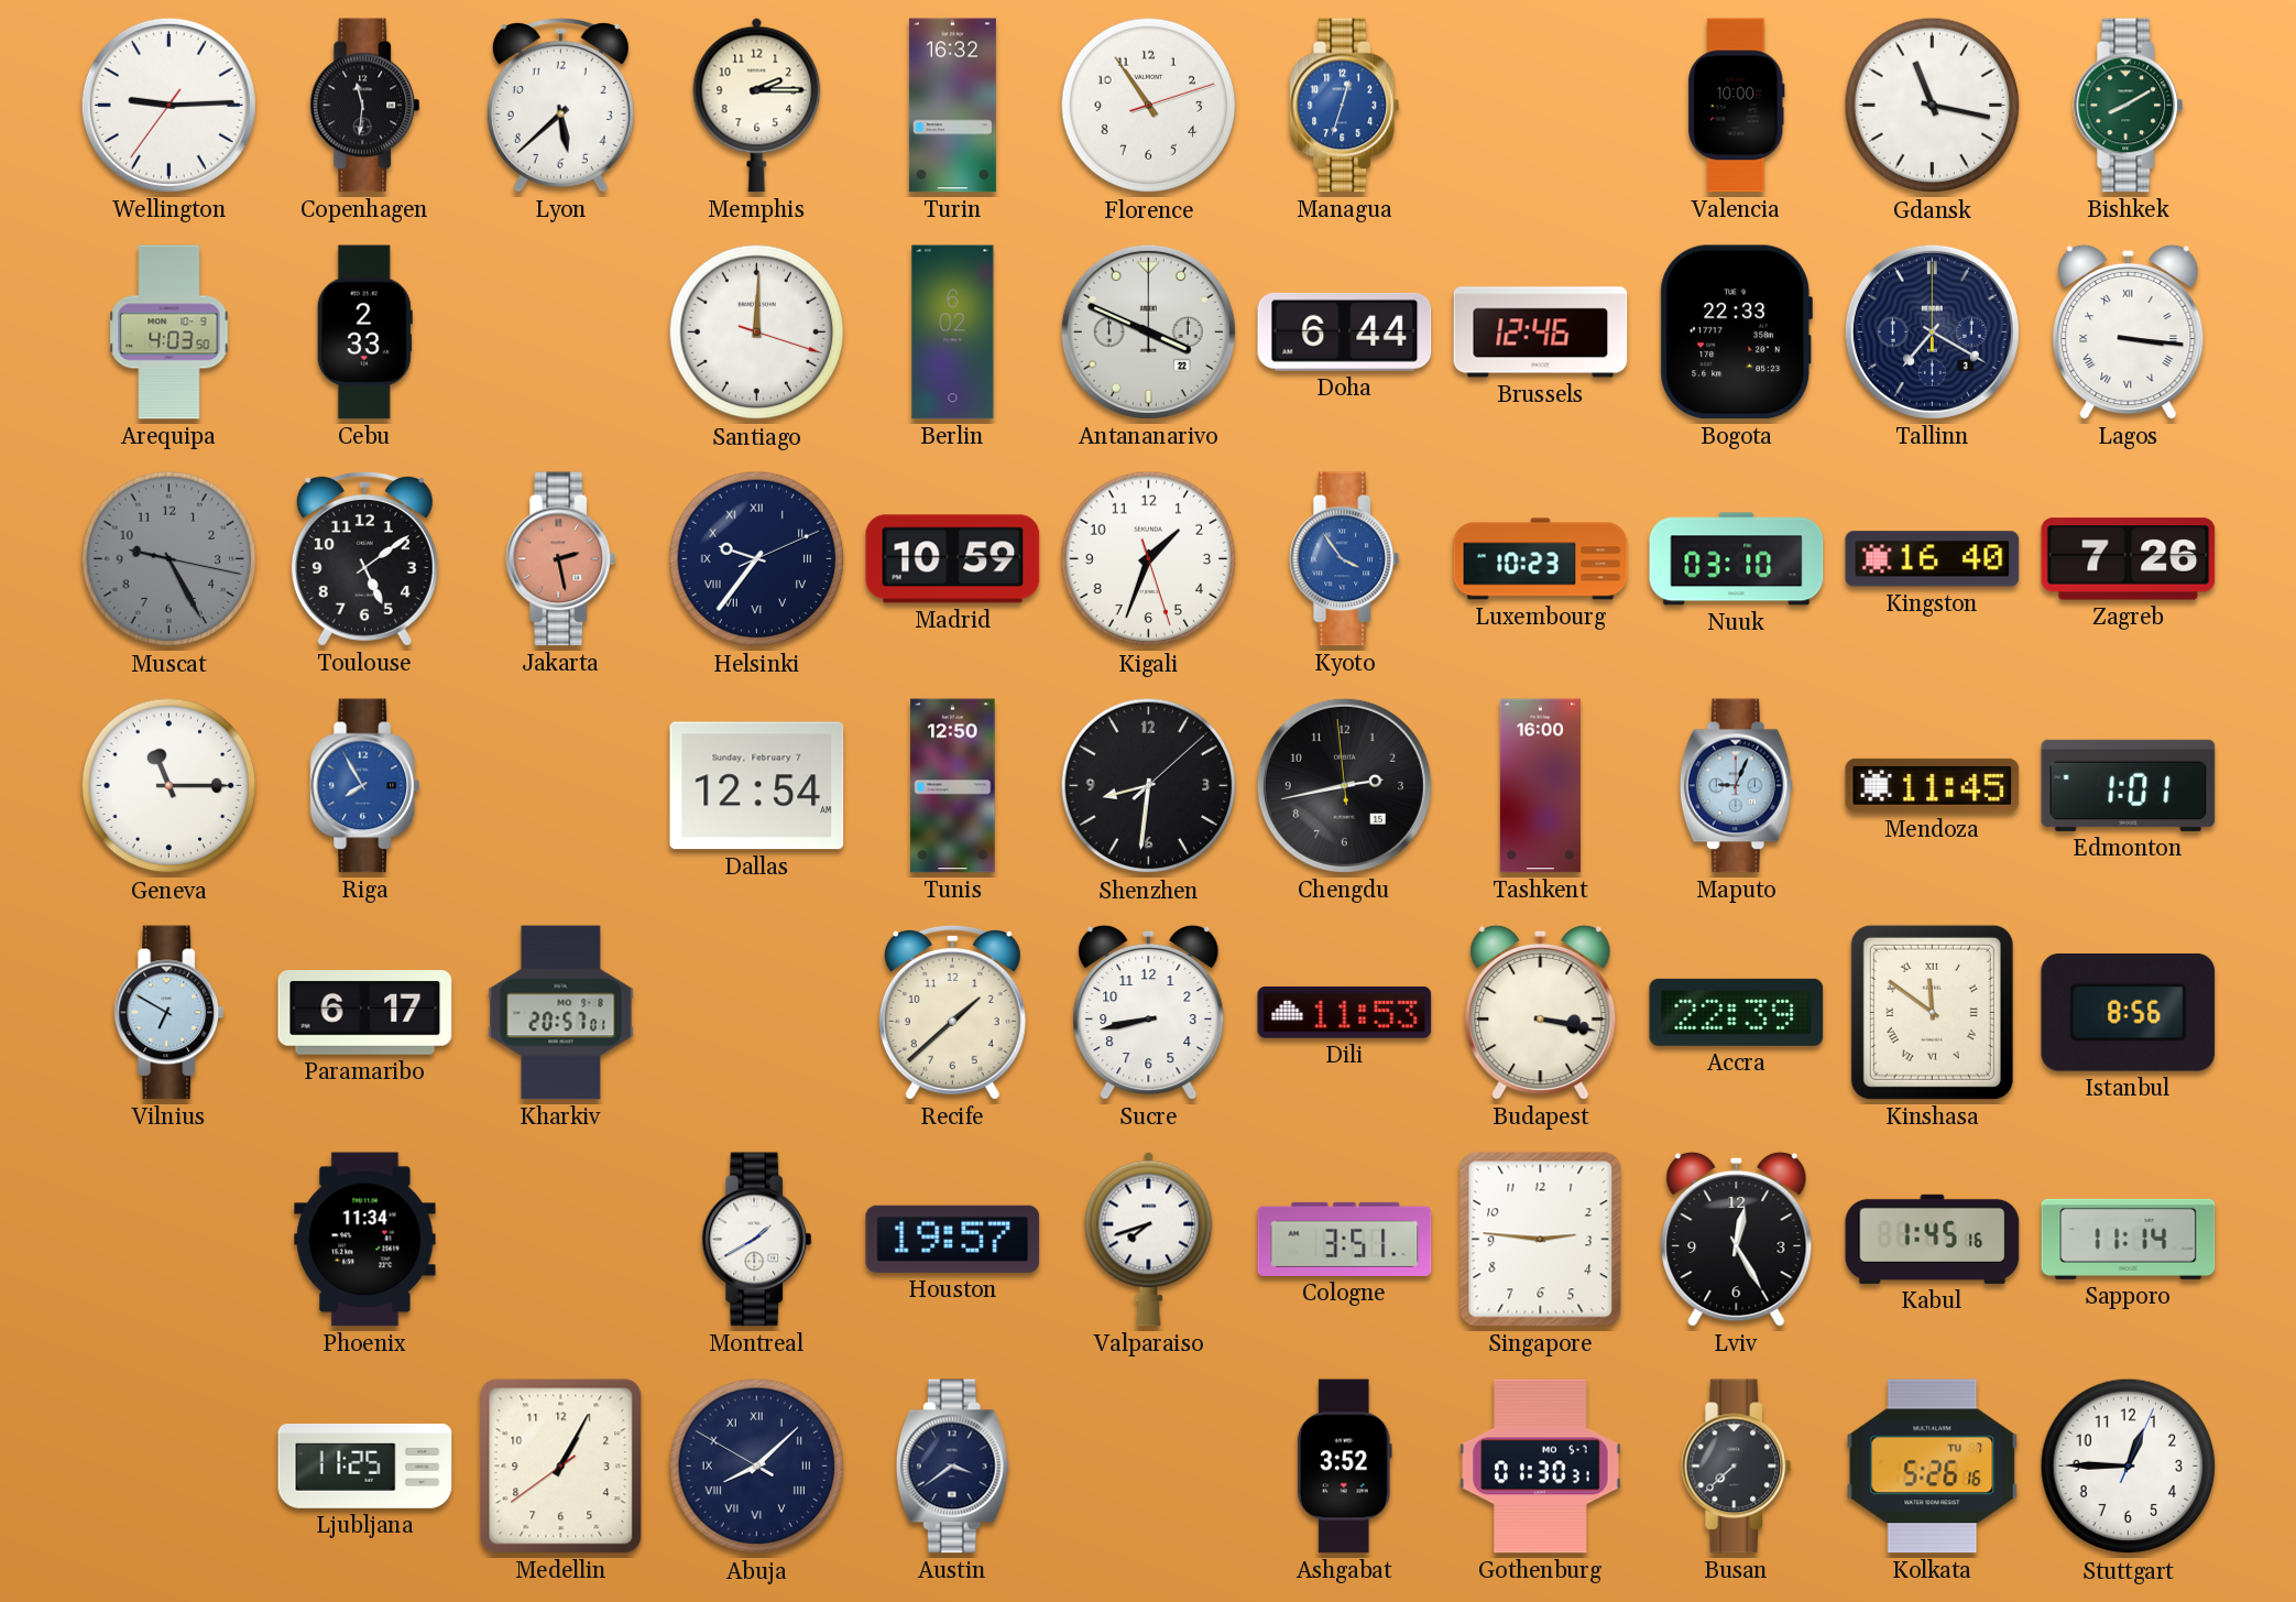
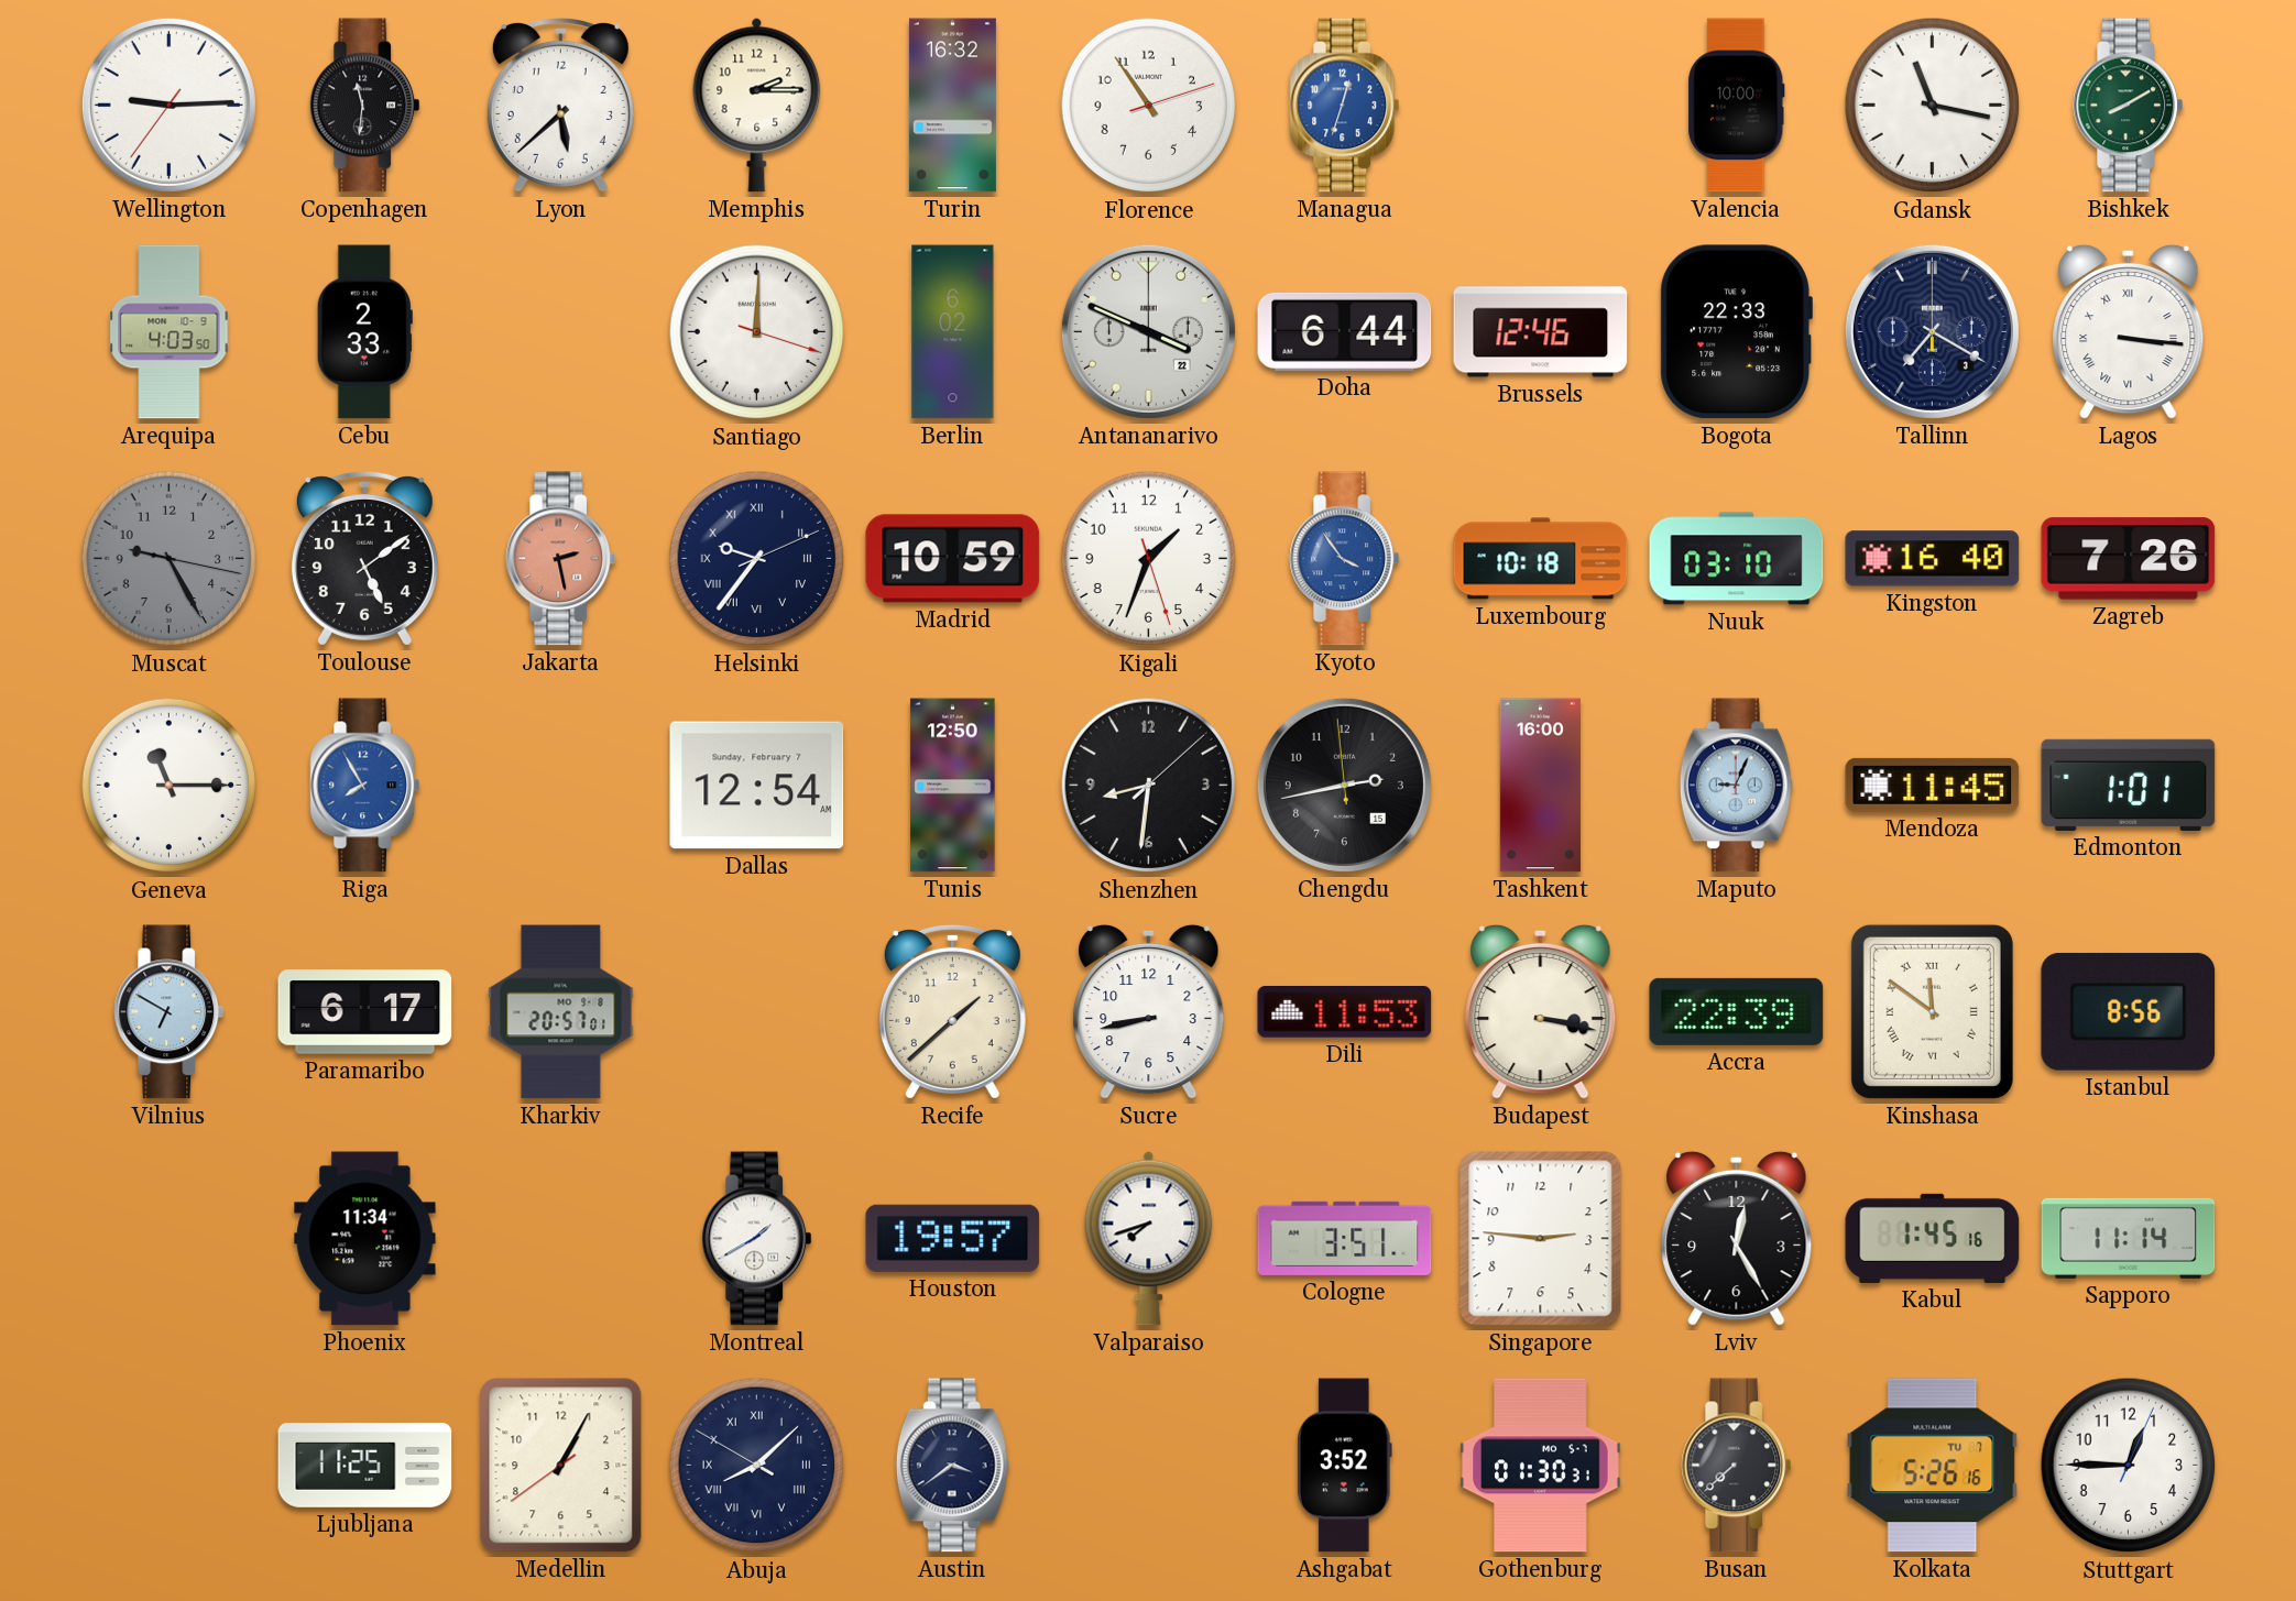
Luxembourg: 10:23 -> 10:18
